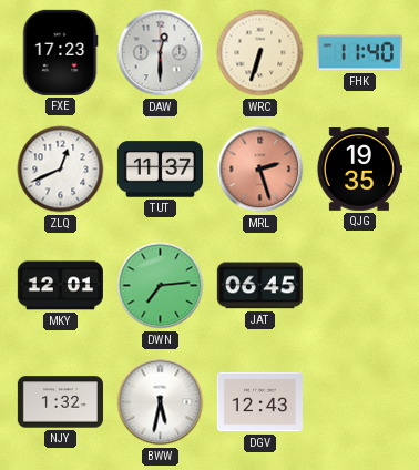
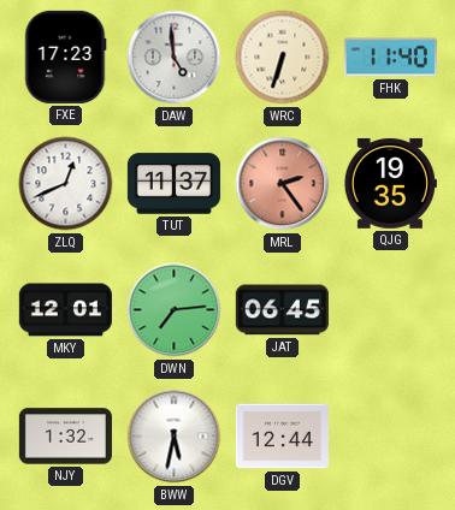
DAW: 12:30 -> 4:59
MRL: 2:27 -> 2:24
DGV: 12:43 -> 12:44
